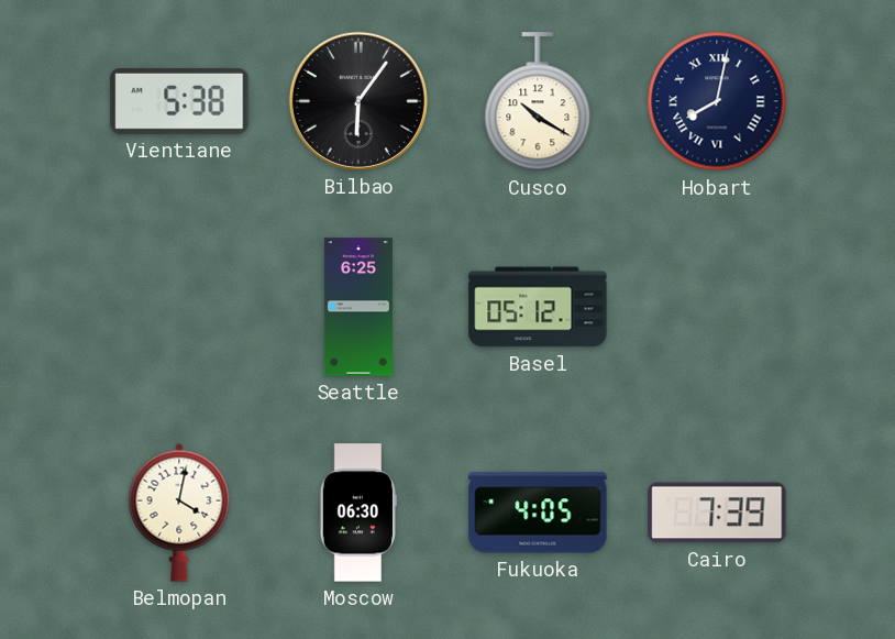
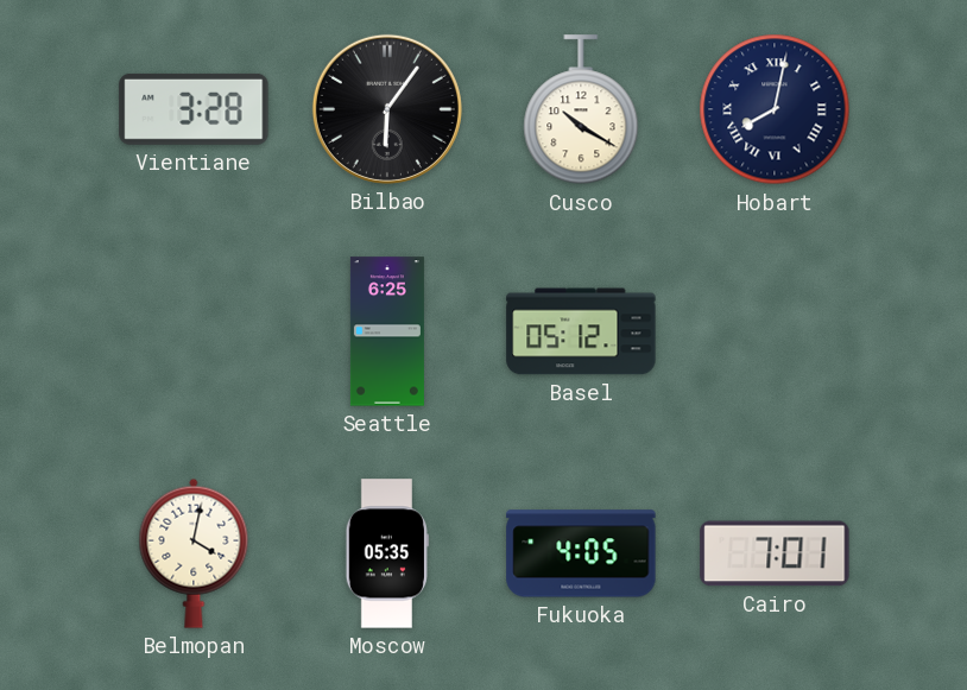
Vientiane: 5:38 -> 3:28
Moscow: 06:30 -> 05:35
Cairo: 7:39 -> 7:01
